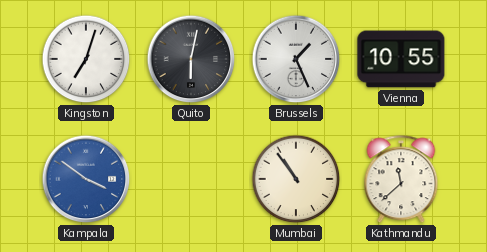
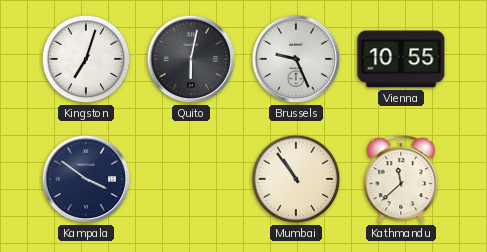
Brussels: 1:26 -> 9:26
Kampala dial: blue -> navy
